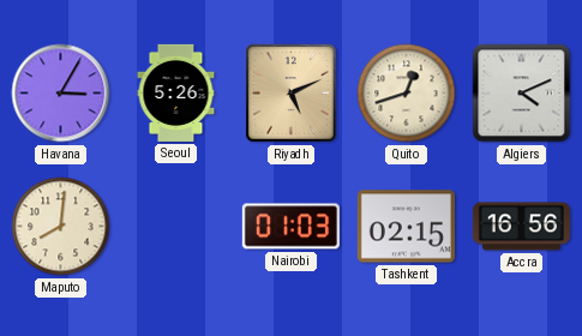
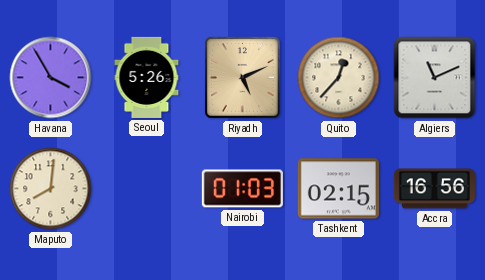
Havana: 3:05 -> 3:55
Quito: 12:42 -> 12:37
Algiers: 4:11 -> 11:11
